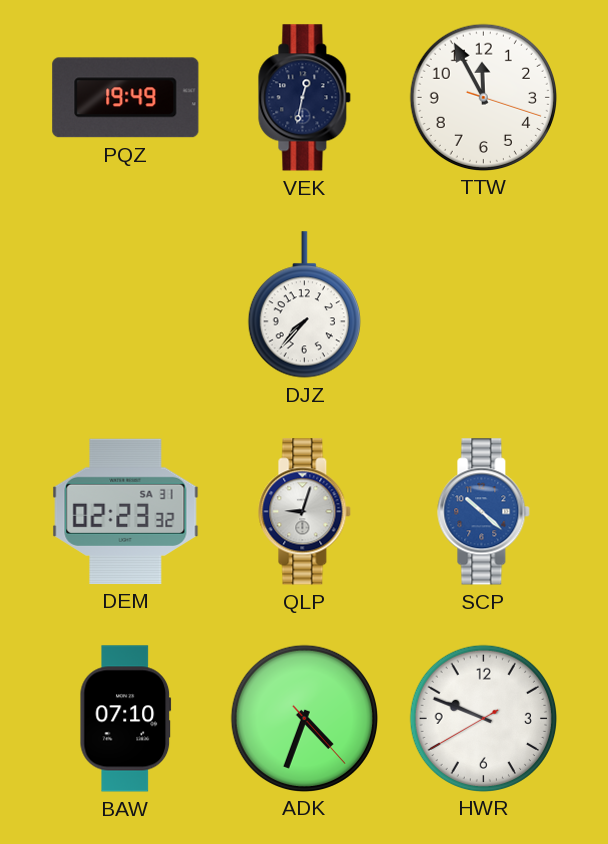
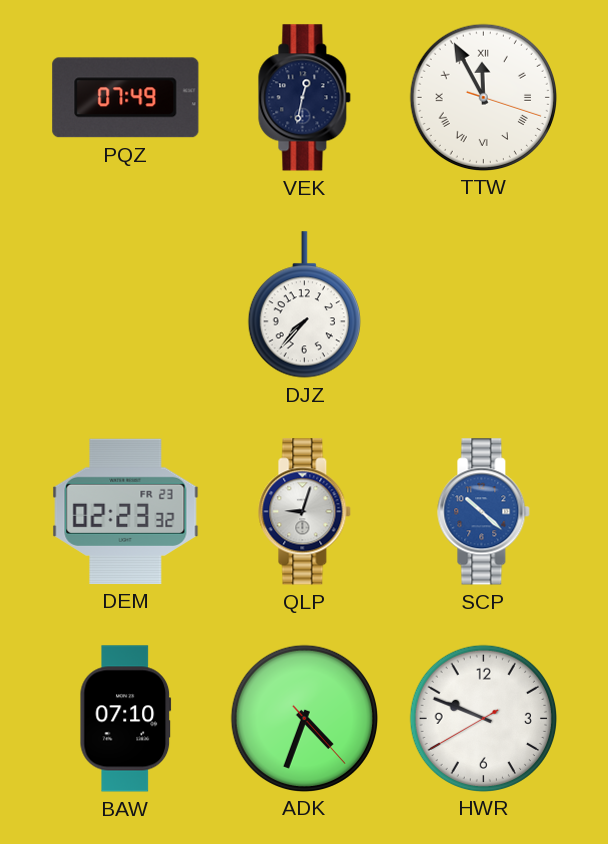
PQZ: 19:49 -> 07:49
TTW numerals: Arabic -> Roman
DEM date: SA 31 -> FR 23
